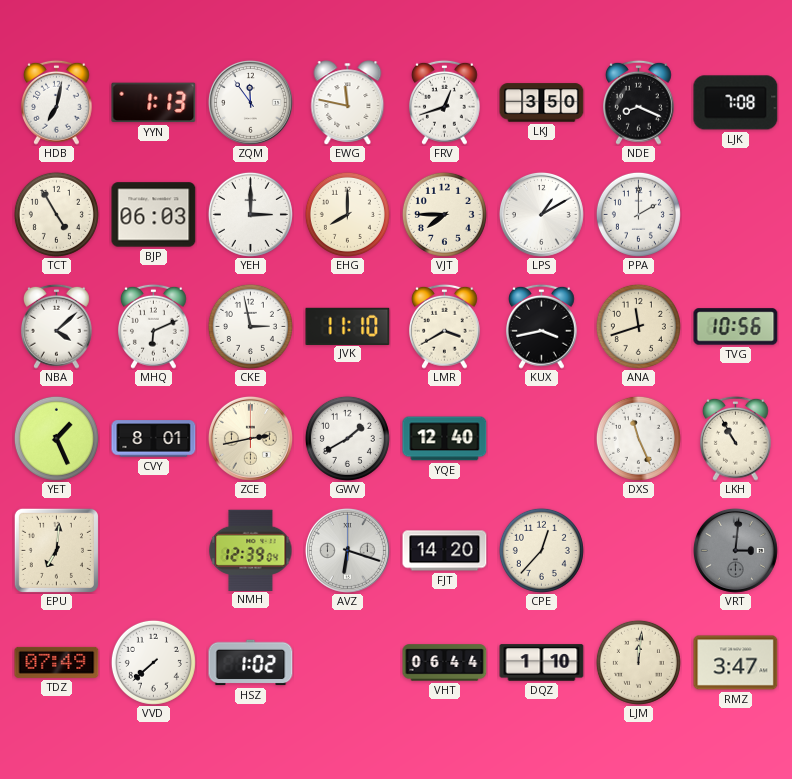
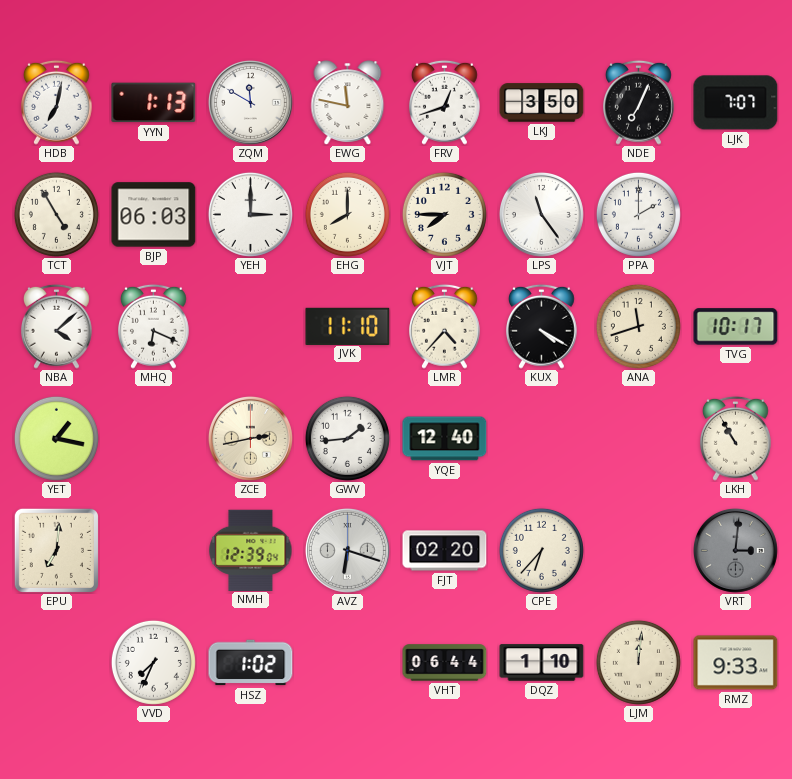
ZQM: 11:54 -> 11:50
NDE: 8:19 -> 7:04
LJK: 7:08 -> 7:07
LPS: 1:10 -> 11:24
MHQ: 6:11 -> 6:19
CKE: 2:58 -> none
LMR: 3:40 -> 4:37
KUX: 3:43 -> 4:20
TVG: 10:56 -> 10:17
YET: 1:26 -> 1:17
CVY: 8:01 -> none
GWV: 1:40 -> 1:44
DXS: 11:26 -> none
FJT: 14:20 -> 02:20
CPE: 12:37 -> 6:37
TDZ: 07:49 -> none
VVD: 7:38 -> 7:34
RMZ: 3:47 -> 9:33
